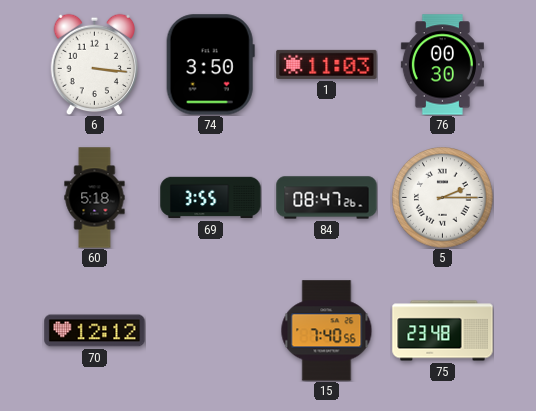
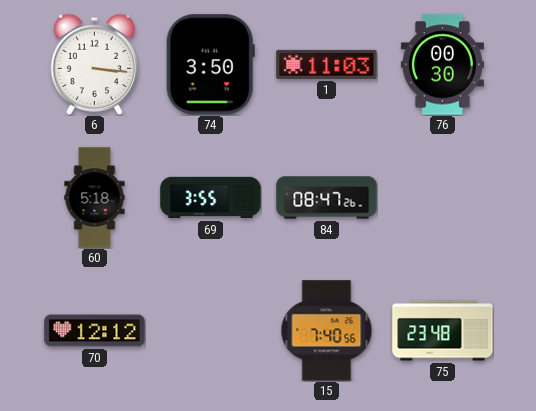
5: 2:15 -> none
